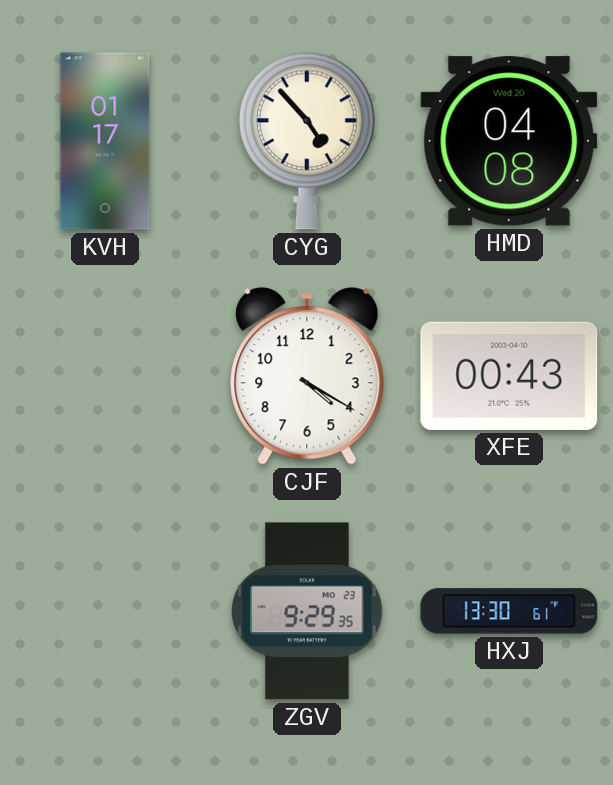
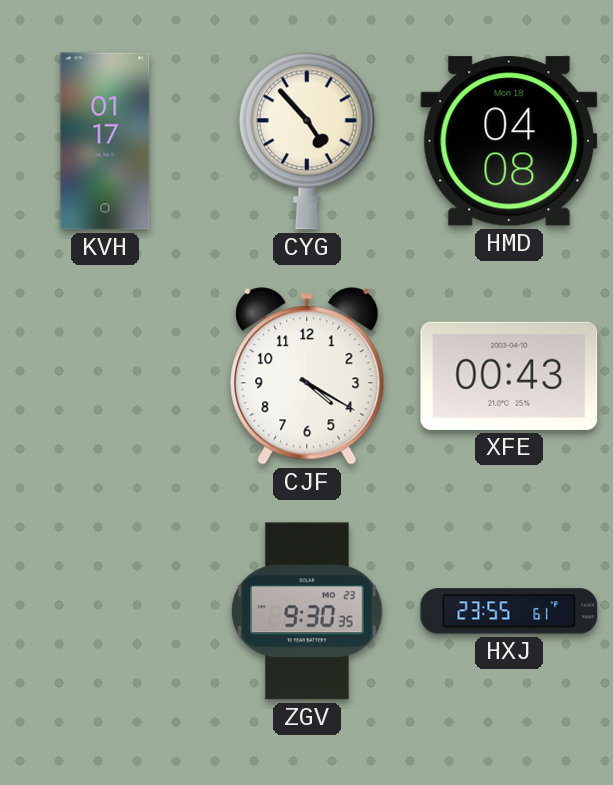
HMD date: Wed 20 -> Mon 18
ZGV: 9:29 -> 9:30
HXJ: 13:30 -> 23:55
